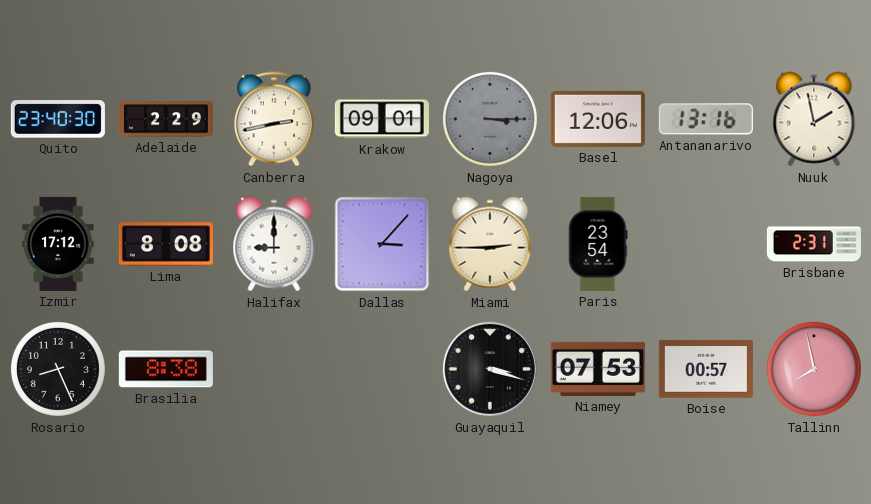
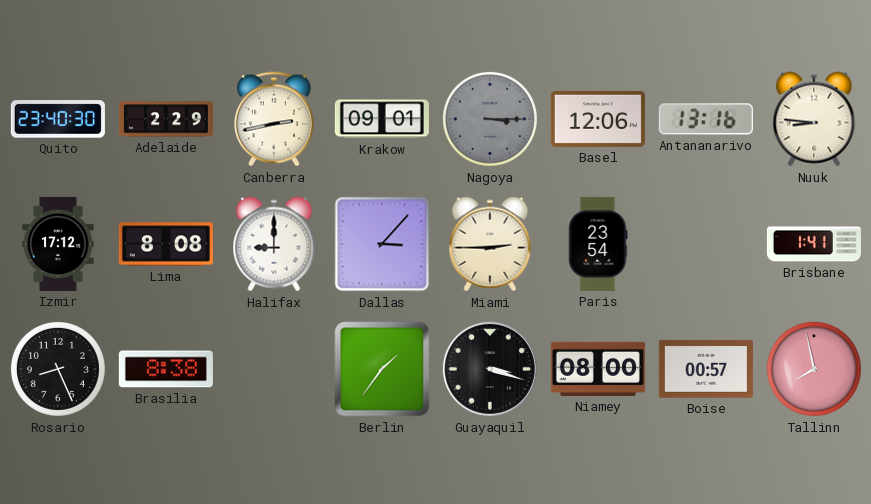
Nuuk: 1:58 -> 8:46
Brisbane: 2:31 -> 1:41
Berlin: none -> 1:36
Niamey: 07:53 -> 08:00
